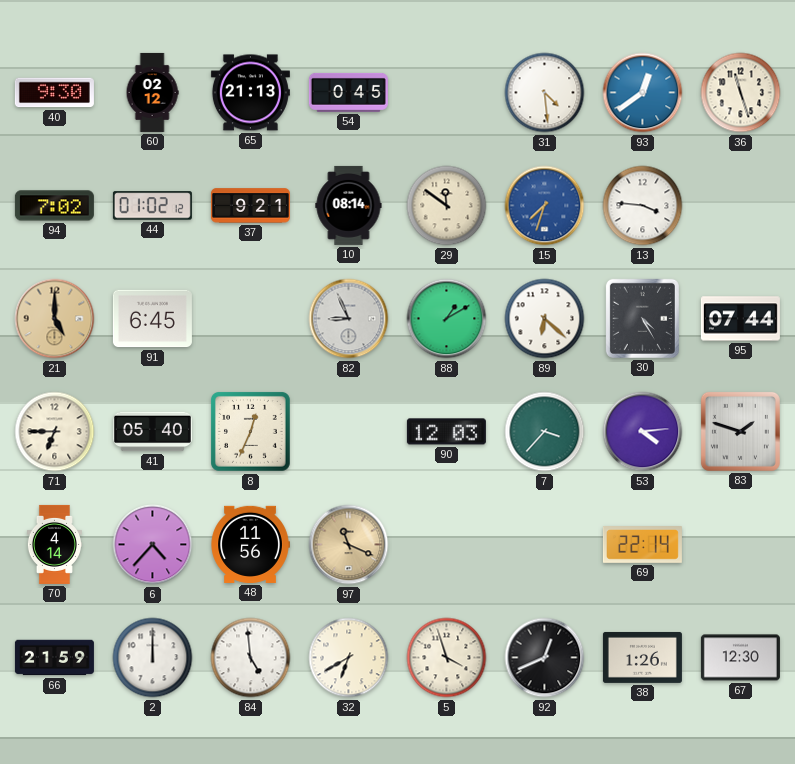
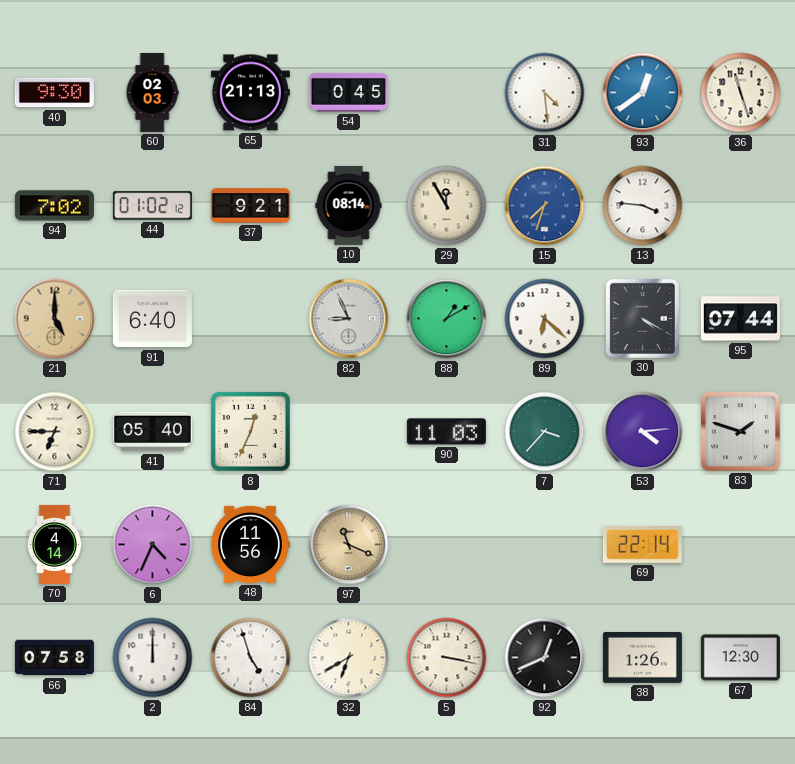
60: 02:12 -> 02:03
29: 11:51 -> 11:55
91: 6:45 -> 6:40
30: 4:25 -> 4:20
90: 12:03 -> 11:03
6: 4:37 -> 4:34
66: 21:59 -> 07:58
84: 4:59 -> 4:57
5: 3:57 -> 3:17
